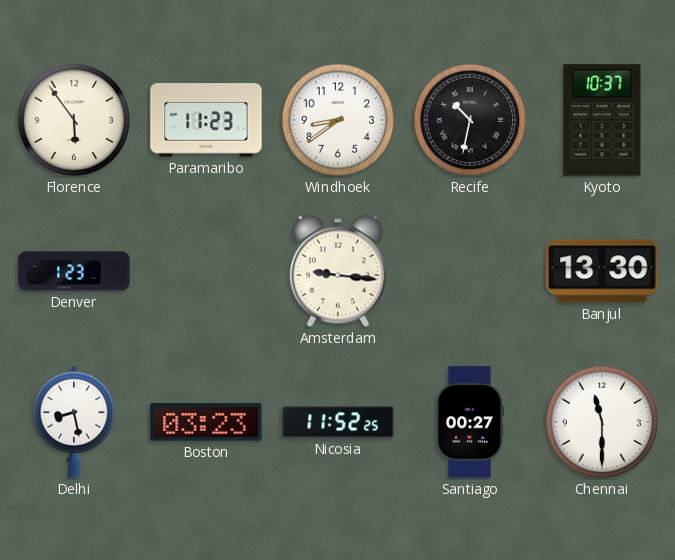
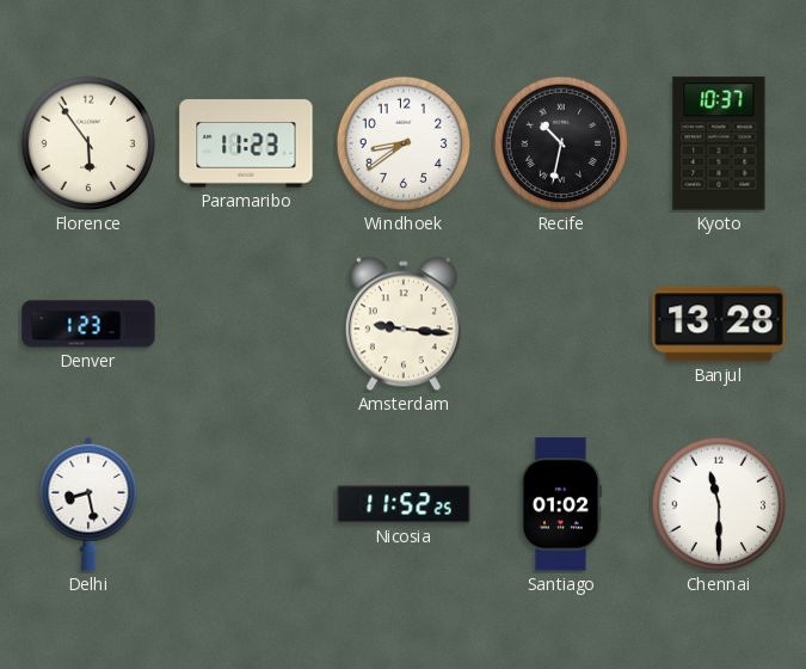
Banjul: 13:30 -> 13:28
Boston: 03:23 -> none
Santiago: 00:27 -> 01:02
